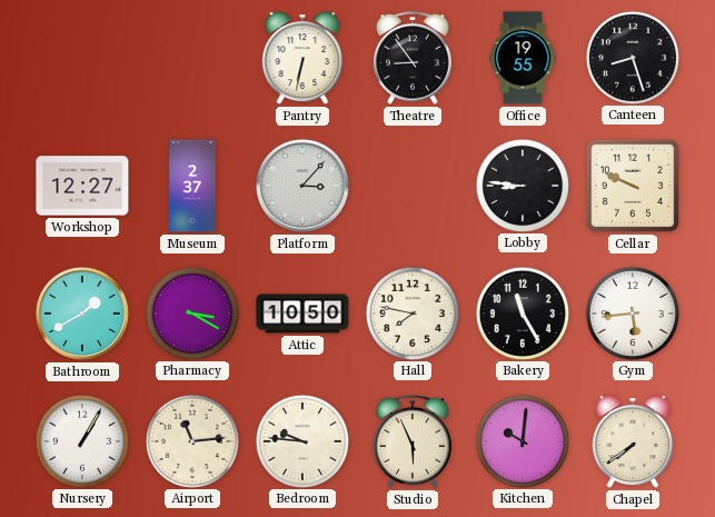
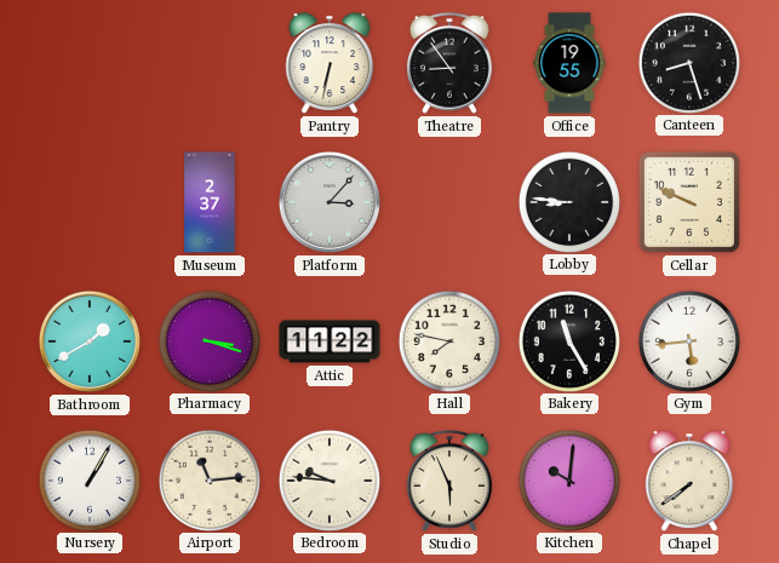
Workshop: 12:27 -> none
Pharmacy: 3:20 -> 3:18
Attic: 10:50 -> 11:22
